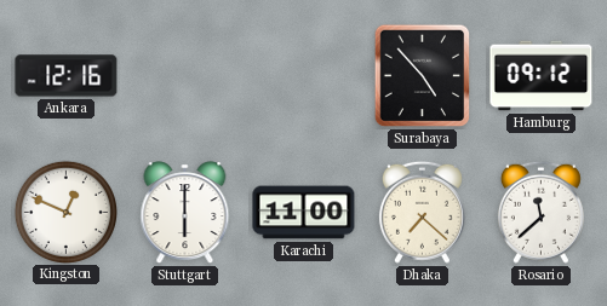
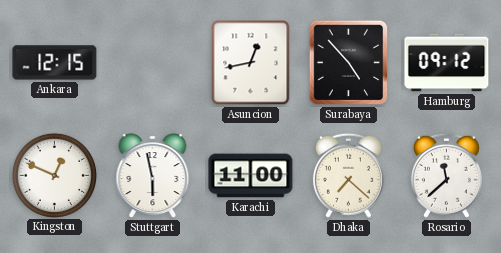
Ankara: 12:16 -> 12:15
Asuncion: none -> 12:43
Stuttgart: 6:00 -> 5:58
